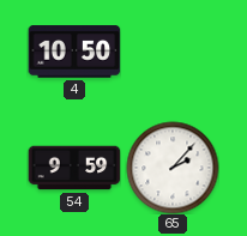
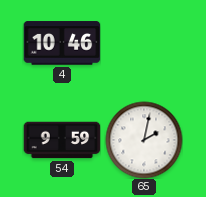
4: 10:50 -> 10:46
65: 2:07 -> 2:02
